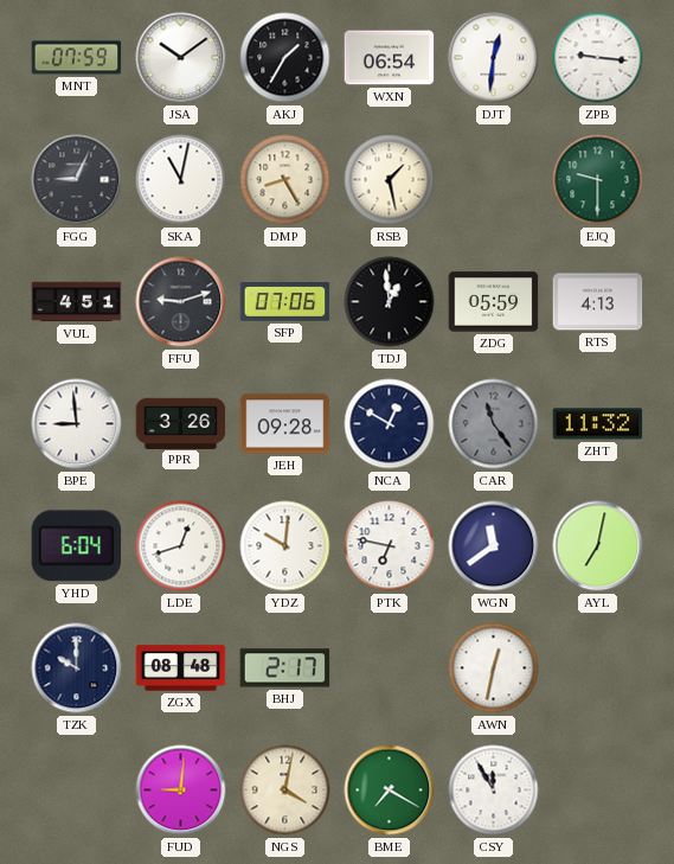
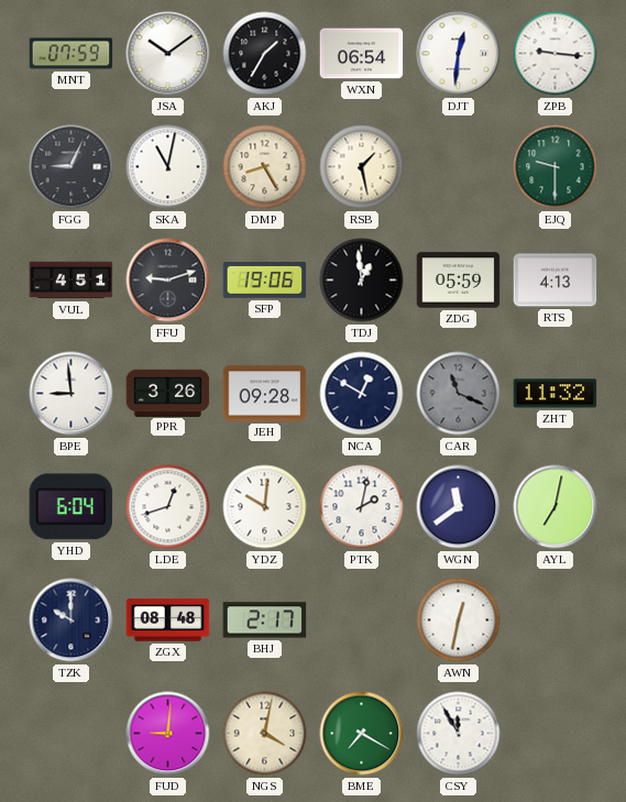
SFP: 07:06 -> 19:06
CAR: 11:24 -> 11:19
PTK: 6:47 -> 2:02
